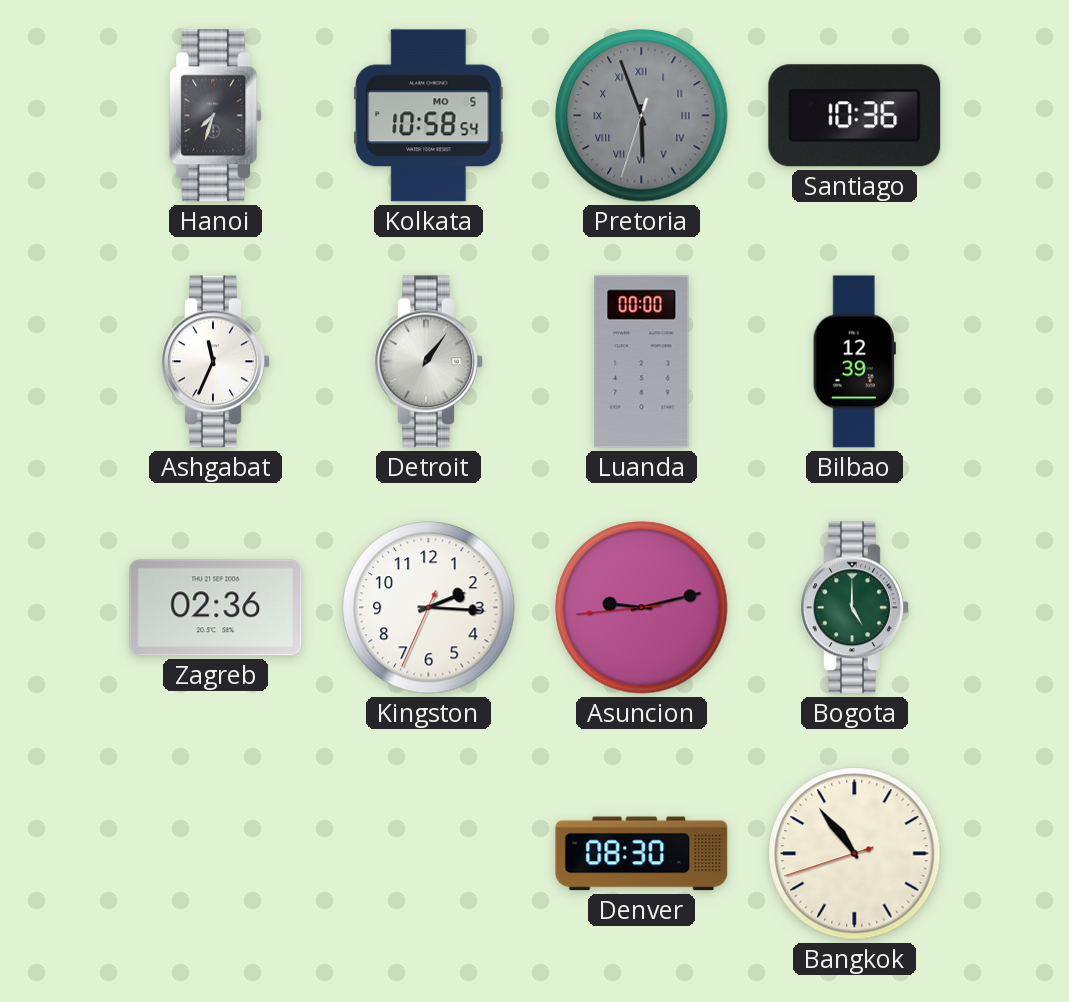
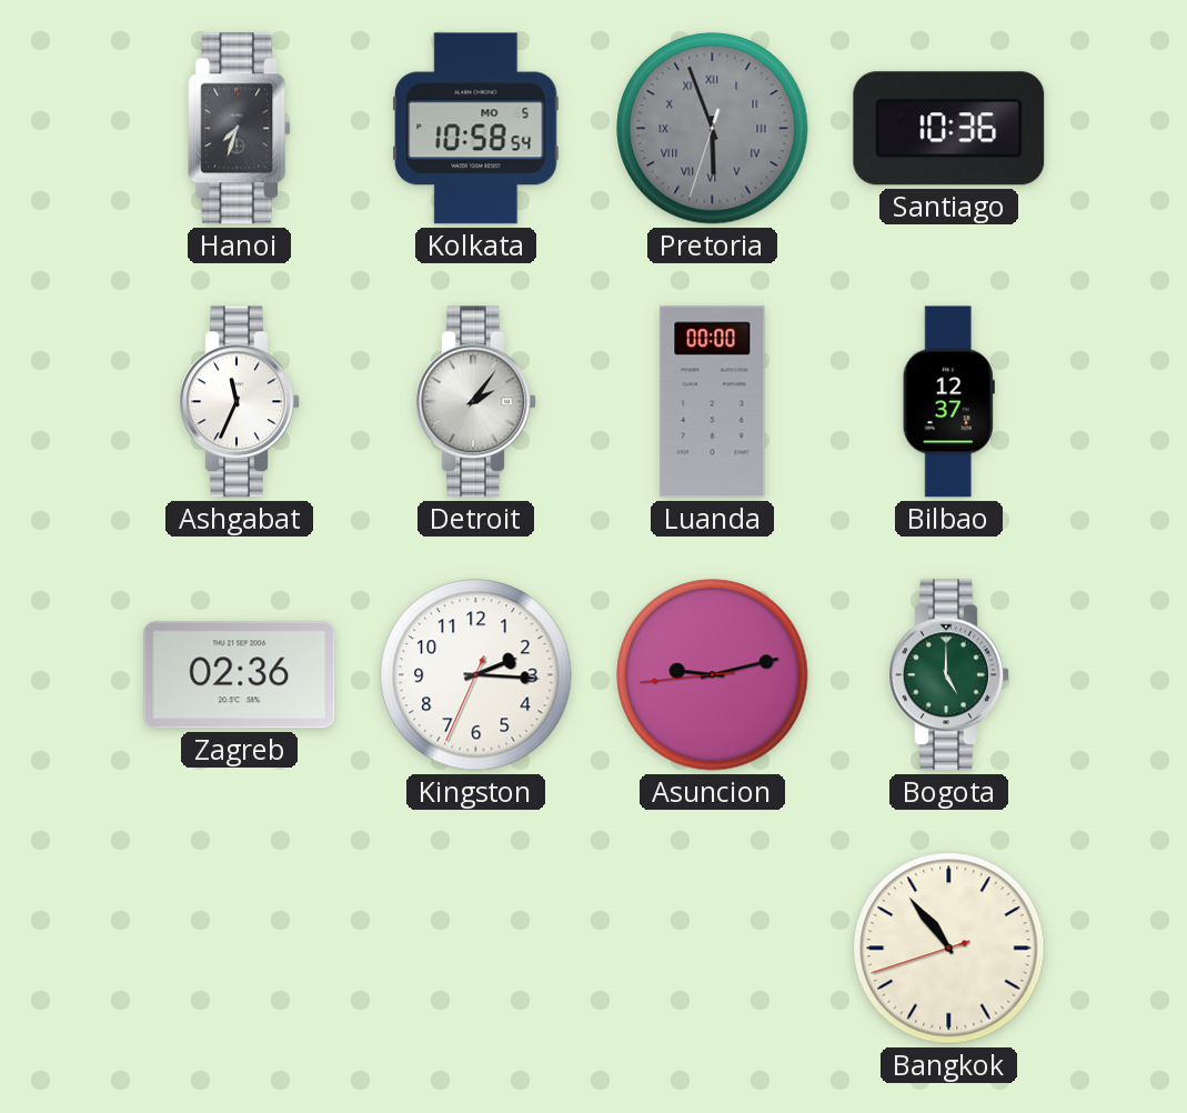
Detroit: 1:06 -> 2:06
Bilbao: 12:39 -> 12:37
Denver: 08:30 -> none
